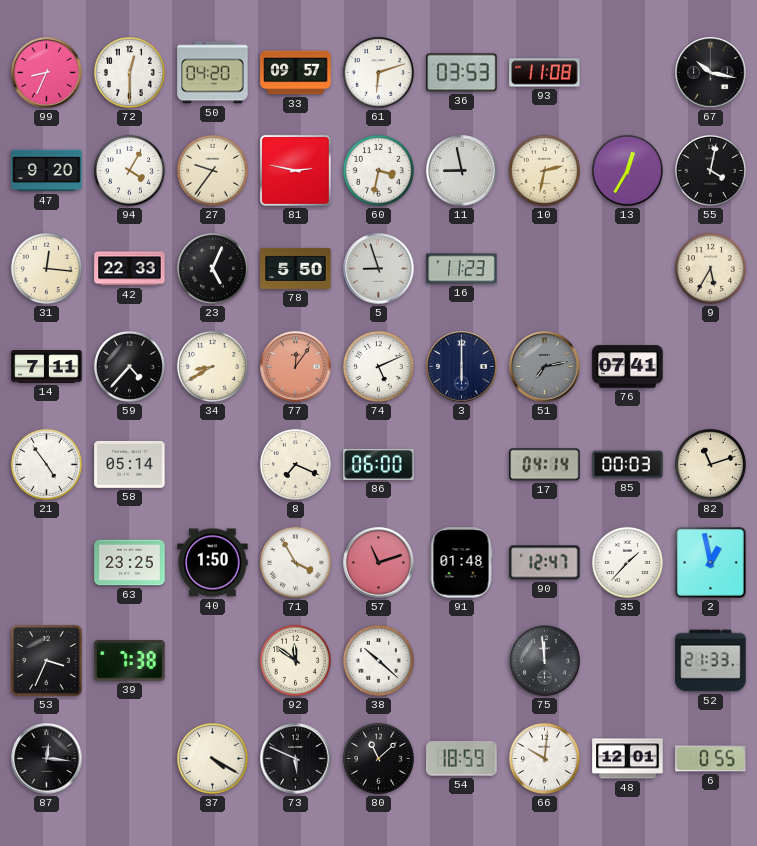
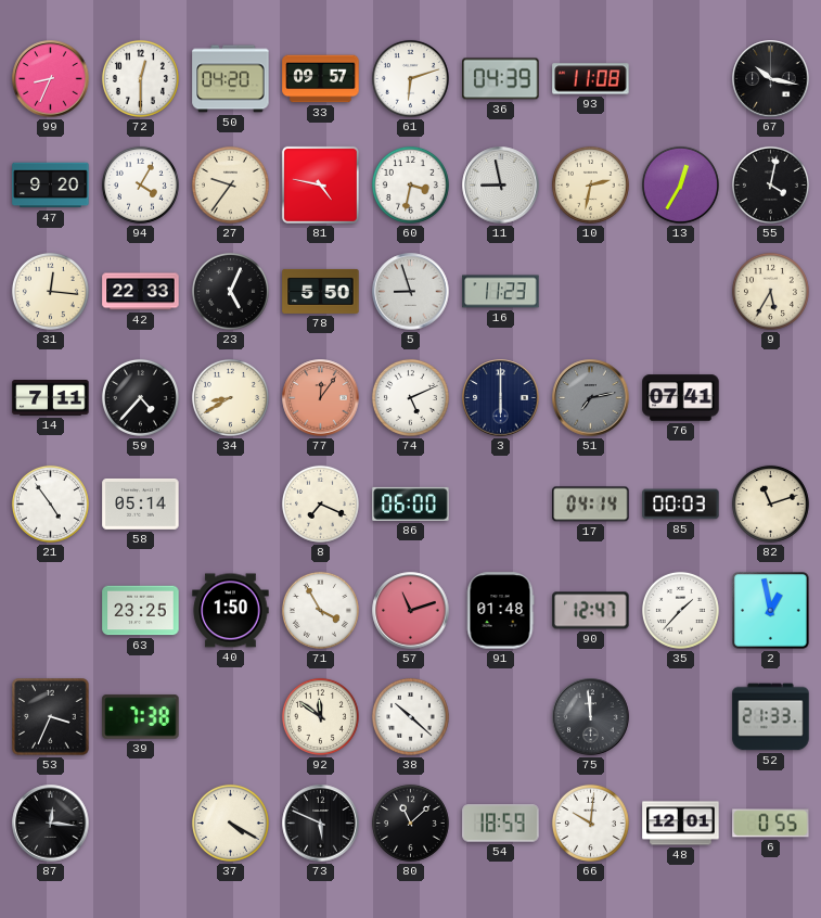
36: 03:53 -> 04:39
81: 2:47 -> 4:47
